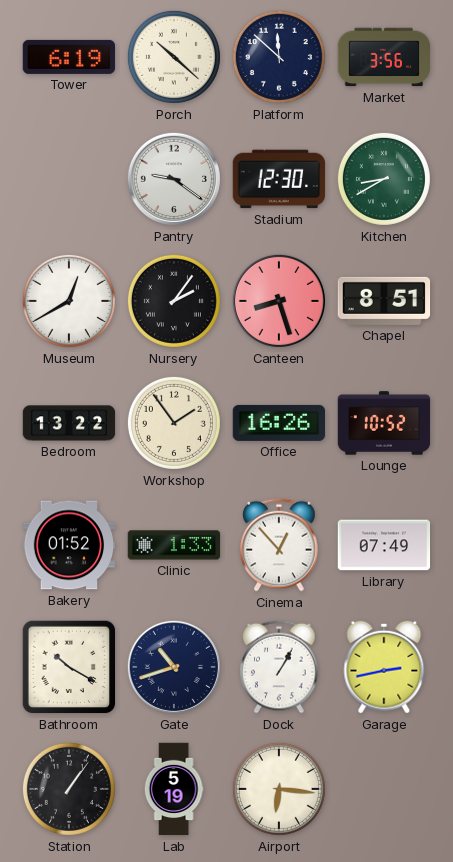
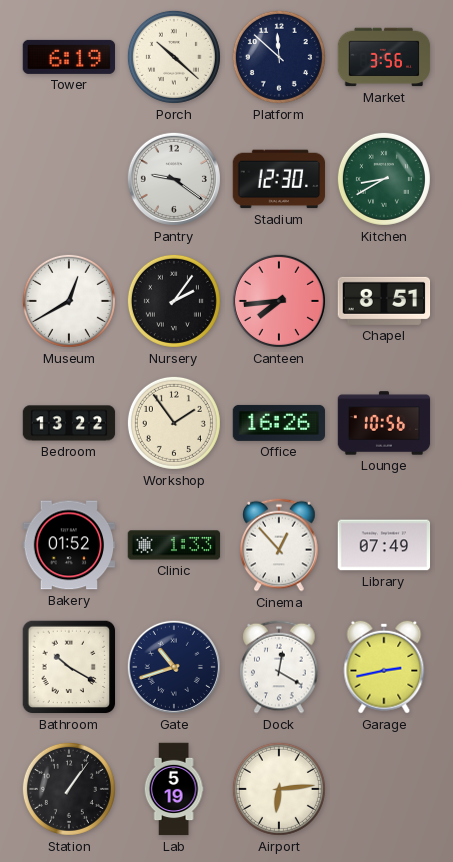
Canteen: 8:27 -> 7:44
Lounge: 10:52 -> 10:56
Dock: 1:05 -> 12:20
Airport: 6:16 -> 6:14
